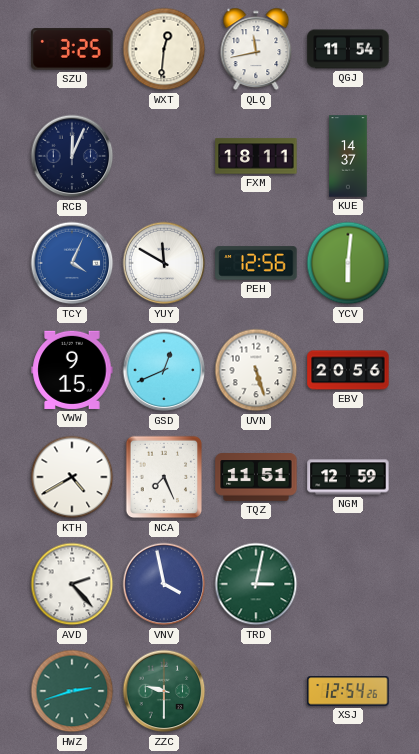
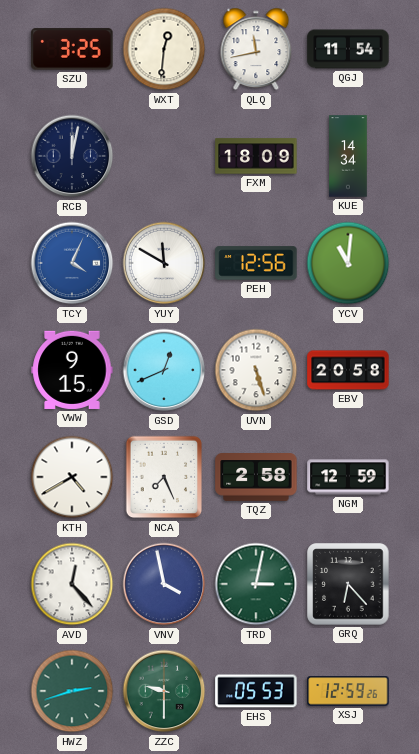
RCB: 12:04 -> 12:02
FXM: 18:11 -> 18:09
KUE: 14:37 -> 14:34
YCV: 6:01 -> 11:01
EBV: 20:56 -> 20:58
TQZ: 11:51 -> 2:58
AVD: 2:23 -> 12:23
GRQ: none -> 6:23
EHS: none -> 05:53
XSJ: 12:54 -> 12:59
